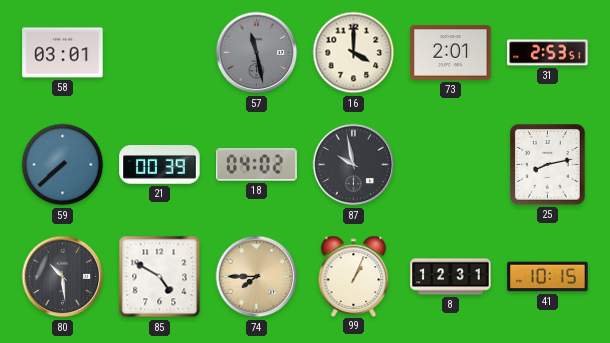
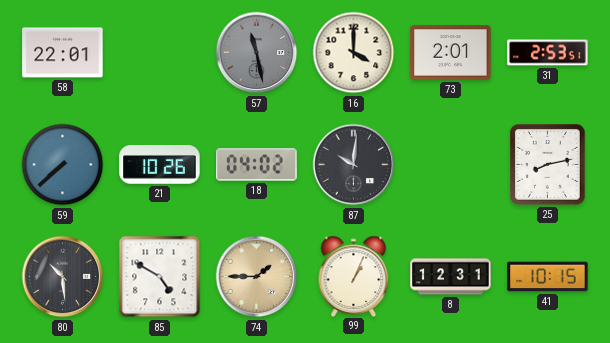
58: 03:01 -> 22:01
21: 00:39 -> 10:26
87: 9:58 -> 10:01
74: 7:45 -> 1:45
